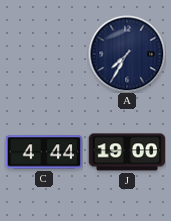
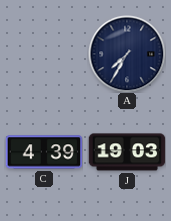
C: 4:44 -> 4:39
J: 19:00 -> 19:03
